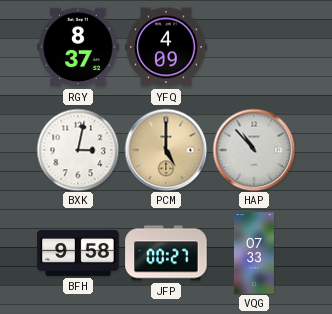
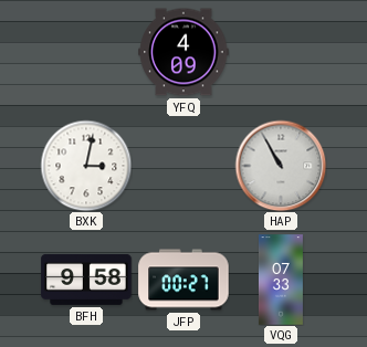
RGY: 8:37 -> none
PCM: 5:00 -> none
HAP: 10:53 -> 10:55
